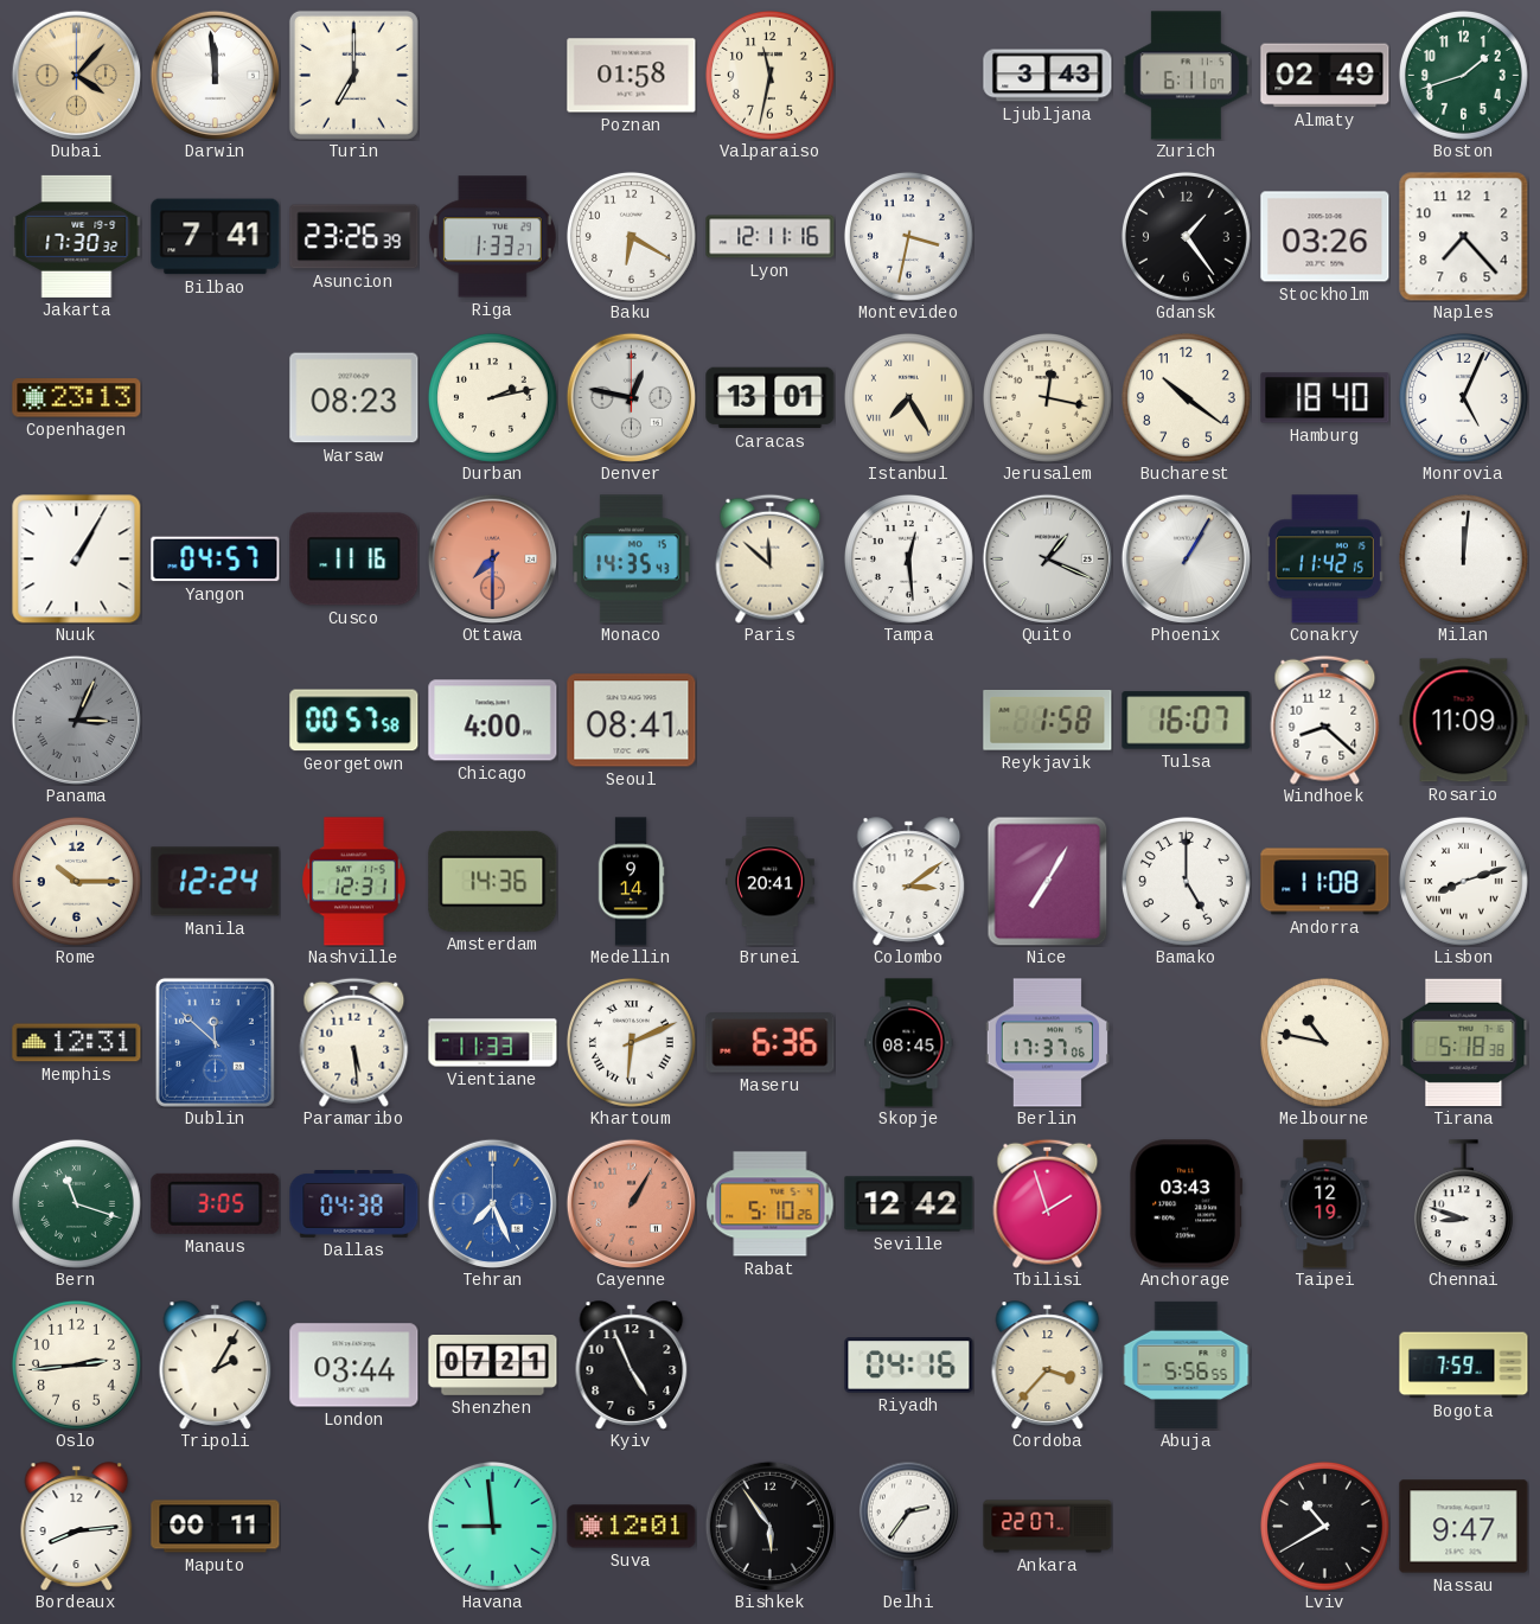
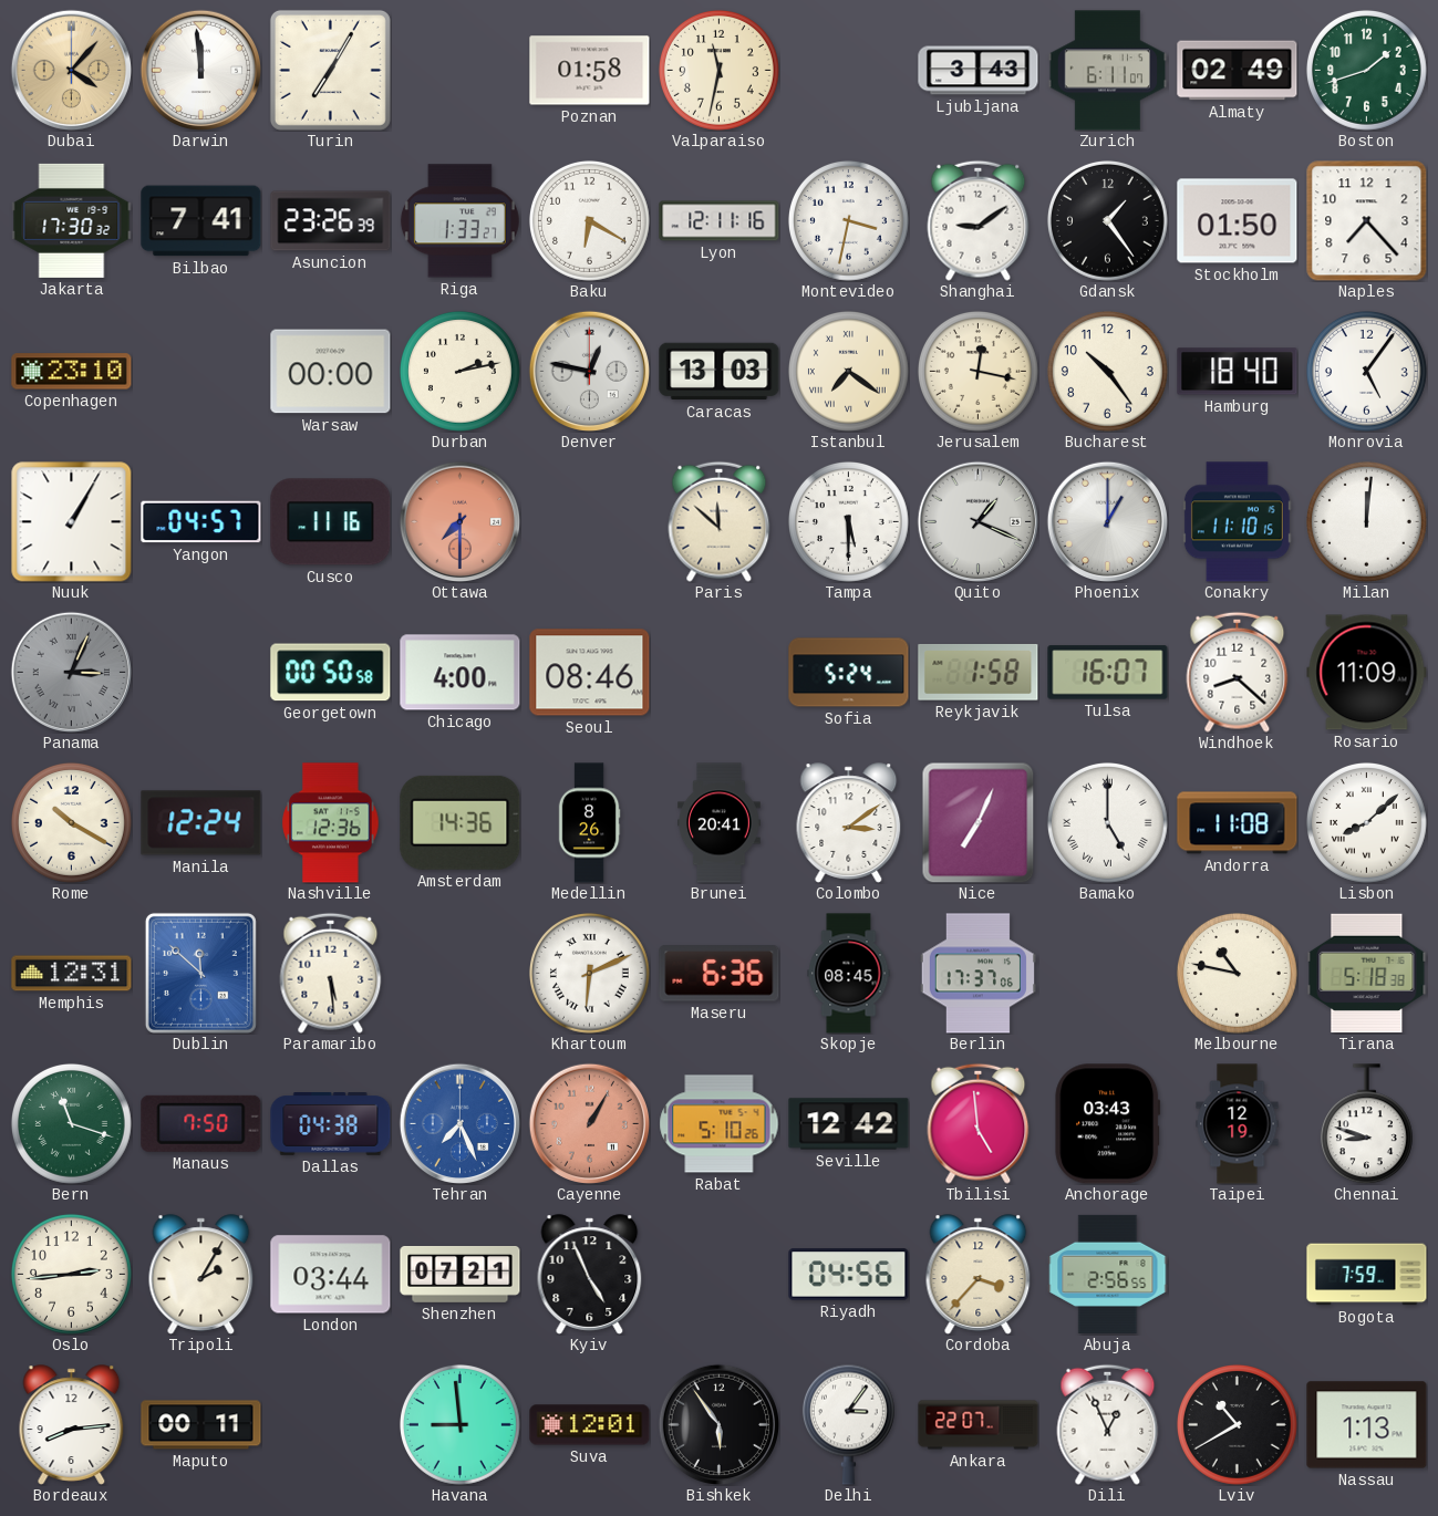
Turin: 7:00 -> 7:05
Shanghai: none -> 9:09
Stockholm: 03:26 -> 01:50
Copenhagen: 23:13 -> 23:10
Warsaw: 08:23 -> 00:00
Caracas: 13:01 -> 13:03
Istanbul: 7:25 -> 7:21
Bucharest: 10:21 -> 10:24
Monrovia: 5:04 -> 5:06
Monaco: 14:35 -> none
Tampa: 12:29 -> 5:30
Phoenix: 1:05 -> 1:00
Conakry: 11:42 -> 11:10
Georgetown: 00:57 -> 00:50
Seoul: 08:41 -> 08:46
Sofia: none -> 5:24
Rome: 10:15 -> 10:20
Nashville: 12:31 -> 12:36
Medellin: 9:14 -> 8:26
Nice: 7:05 -> 7:04
Bamako numerals: Arabic -> Roman
Lisbon: 8:12 -> 8:08
Vientiane: 11:33 -> none
Manaus: 3:05 -> 7:50
Tbilisi: 1:57 -> 4:59
Riyadh: 04:16 -> 04:56
Abuja: 5:56 -> 2:56
Delhi: 2:36 -> 3:06
Dili: none -> 12:56
Nassau: 9:47 -> 1:13
